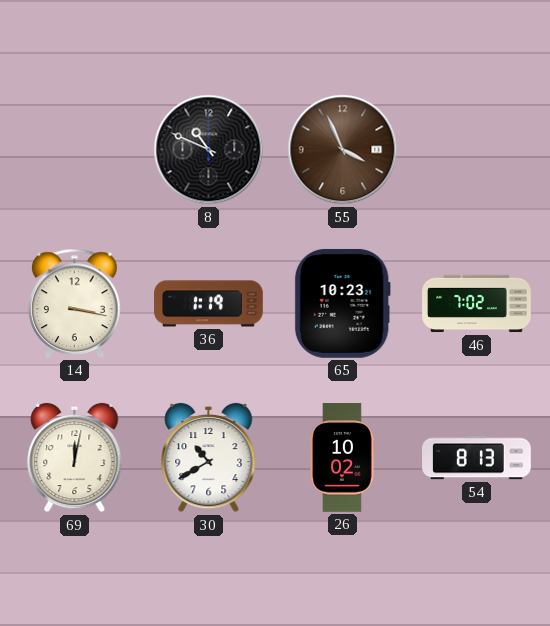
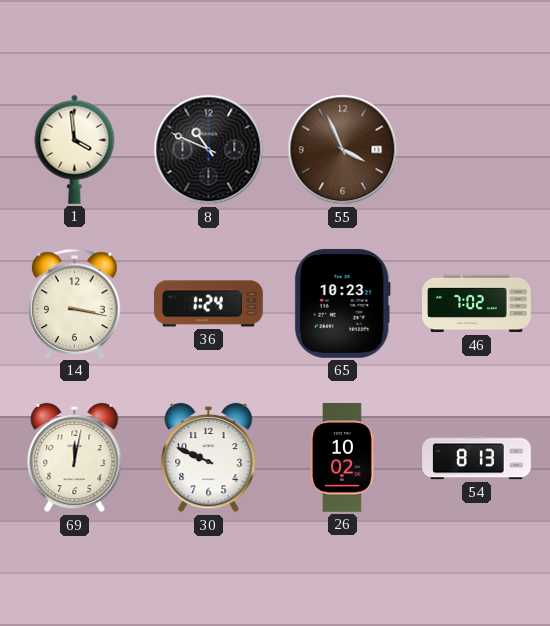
1: none -> 3:59
36: 1:19 -> 1:24
30: 10:40 -> 9:49
